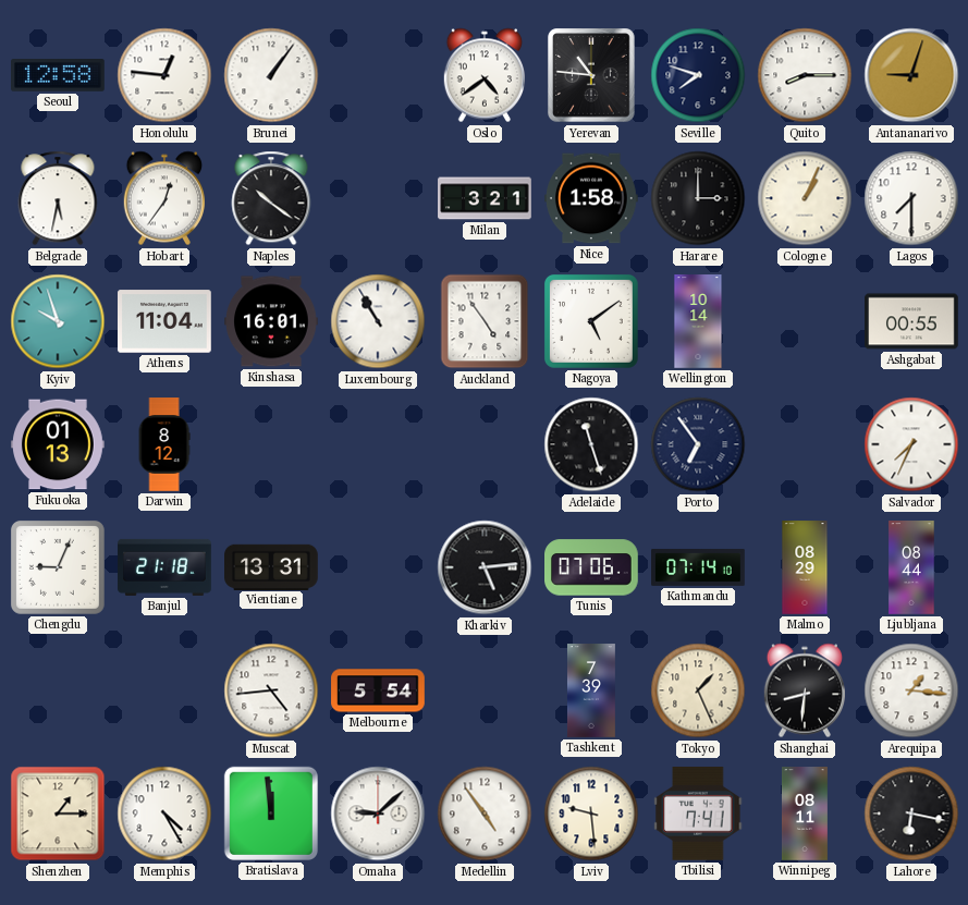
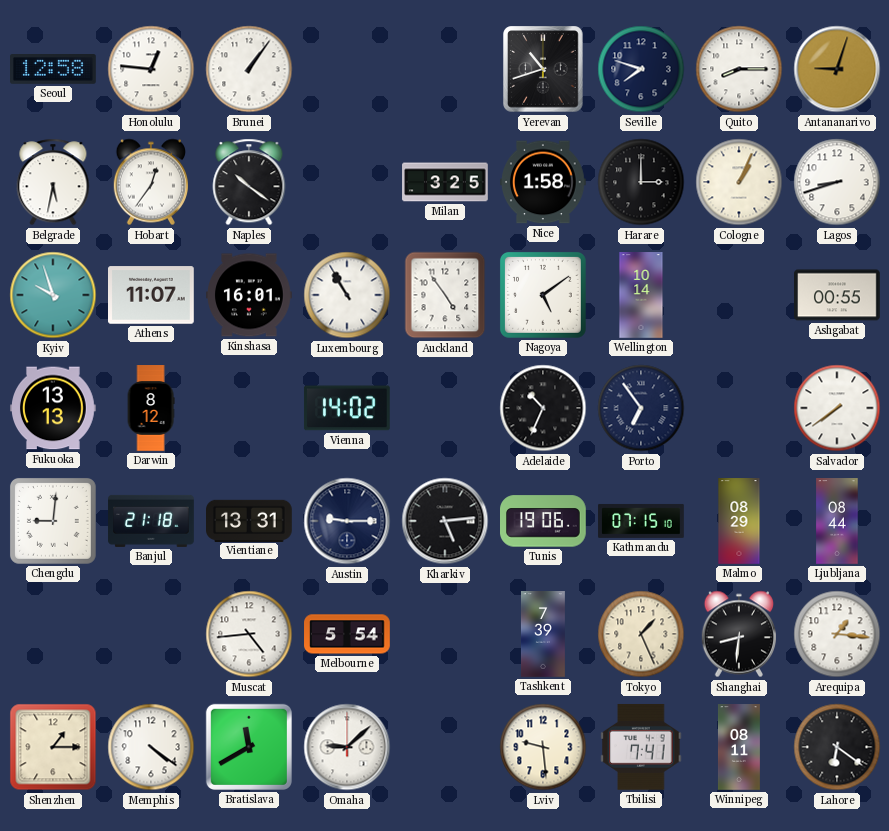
Oslo: 4:39 -> none
Yerevan: 10:46 -> 10:42
Milan: 3:21 -> 3:25
Lagos: 7:30 -> 8:42
Athens: 11:04 -> 11:07
Fukuoka: 01:13 -> 13:13
Vienna: none -> 14:02
Adelaide: 11:27 -> 10:34
Salvador: 7:34 -> 7:39
Chengdu: 9:04 -> 9:01
Austin: none -> 9:15
Tunis: 07:06 -> 19:06
Kathmandu: 07:14 -> 07:15
Memphis: 4:25 -> 4:21
Bratislava: 11:59 -> 11:40
Medellin: 4:54 -> none
Lahore: 6:17 -> 6:21
